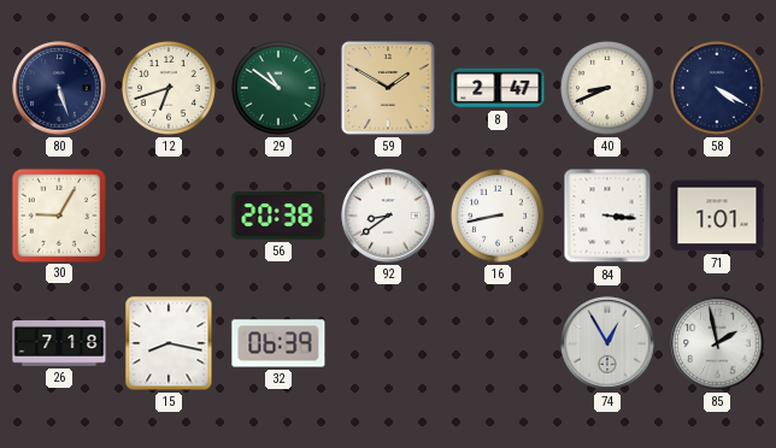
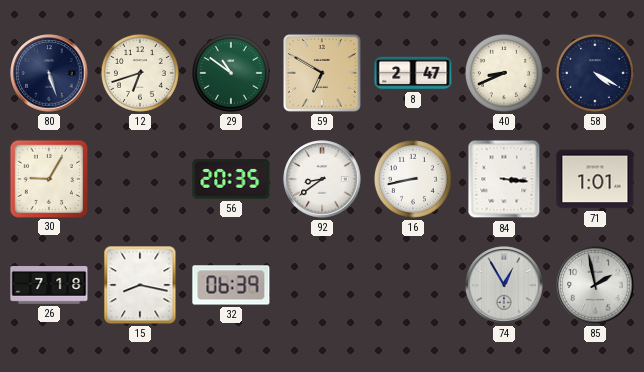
59: 1:50 -> 6:50
56: 20:38 -> 20:35
